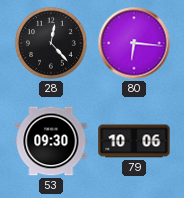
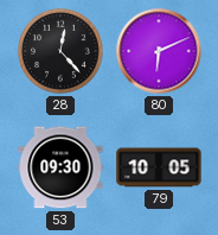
80: 6:16 -> 6:11
79: 10:06 -> 10:05
